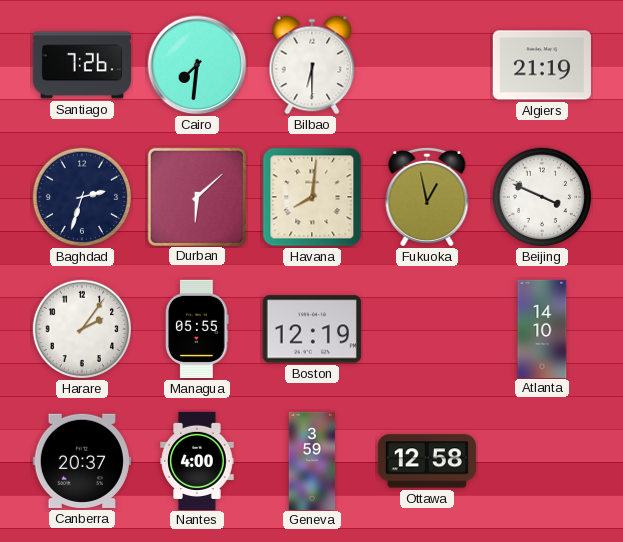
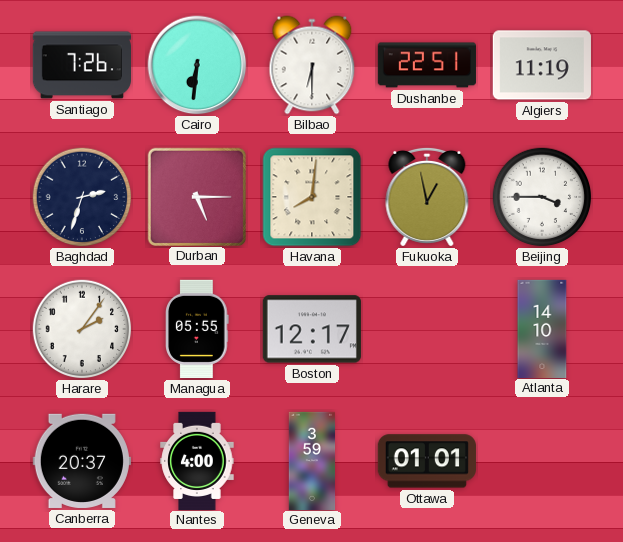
Cairo: 7:31 -> 6:31
Dushanbe: none -> 22:51
Algiers: 21:19 -> 11:19
Durban: 6:08 -> 5:15
Beijing: 3:49 -> 3:45
Boston: 12:19 -> 12:17
Ottawa: 12:58 -> 01:01
